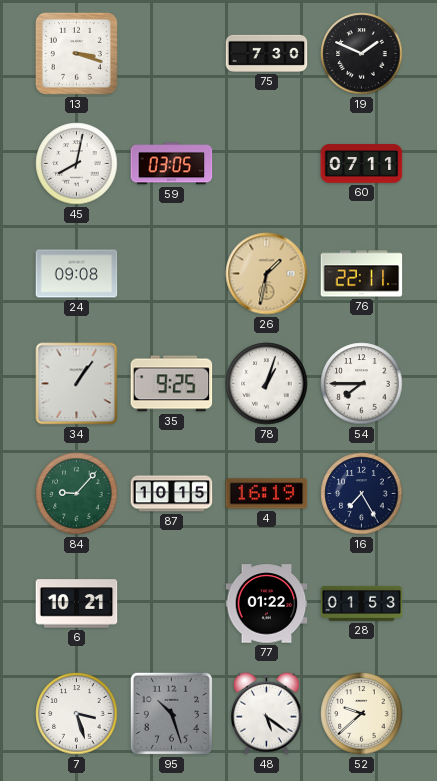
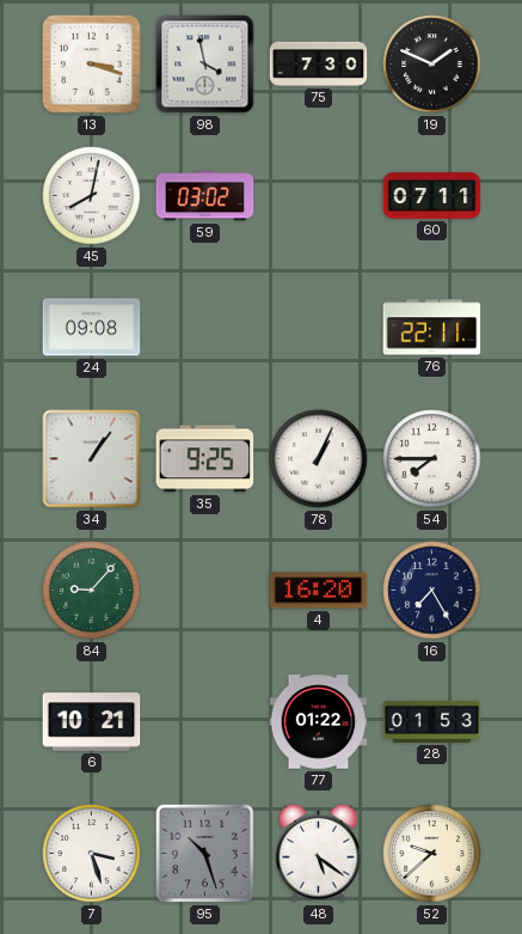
98: none -> 3:58
59: 03:05 -> 03:02
26: 1:32 -> none
78: 1:03 -> 1:04
87: 10:15 -> none
4: 16:19 -> 16:20
